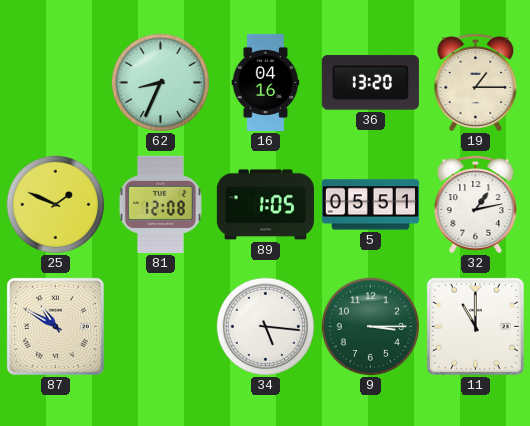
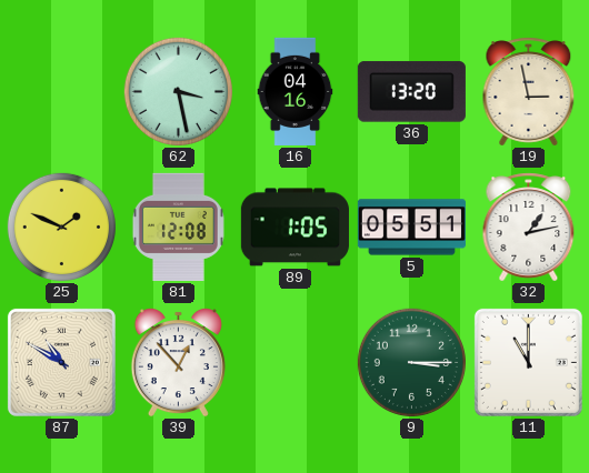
62: 8:34 -> 3:28
19: 1:15 -> 2:58
39: none -> 12:53
34: 5:16 -> none
